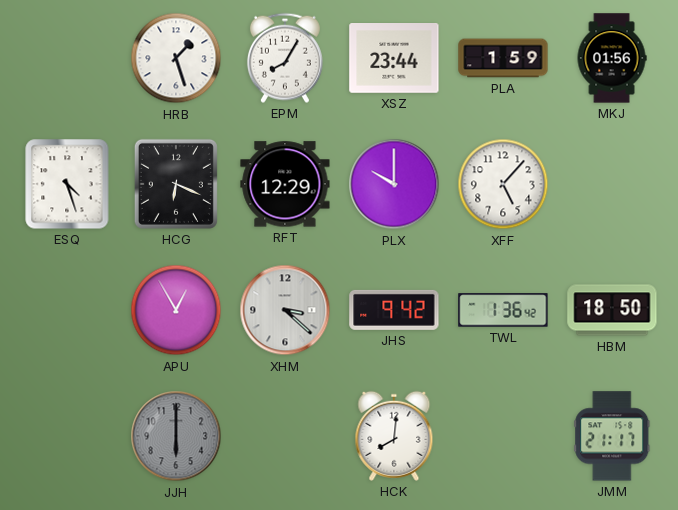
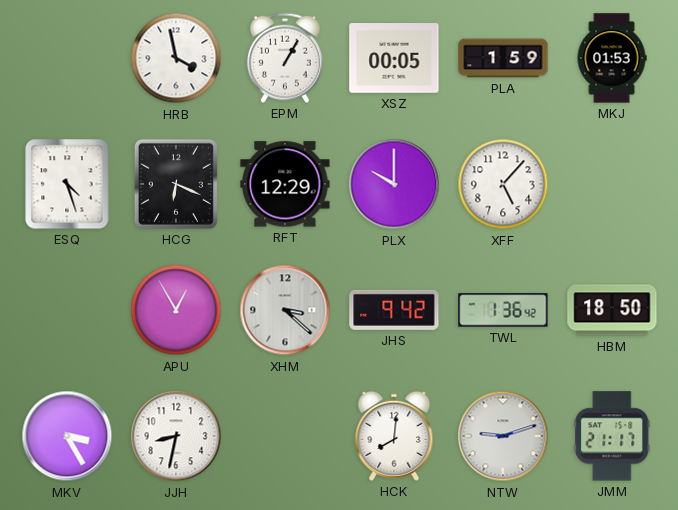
HRB: 1:27 -> 3:58
EPM: 8:05 -> 1:05
XSZ: 23:44 -> 00:05
MKJ: 01:56 -> 01:53
MKV: none -> 3:25
JJH: 6:00 -> 8:32
JJH dial: grey -> white
NTW: none -> 9:12
